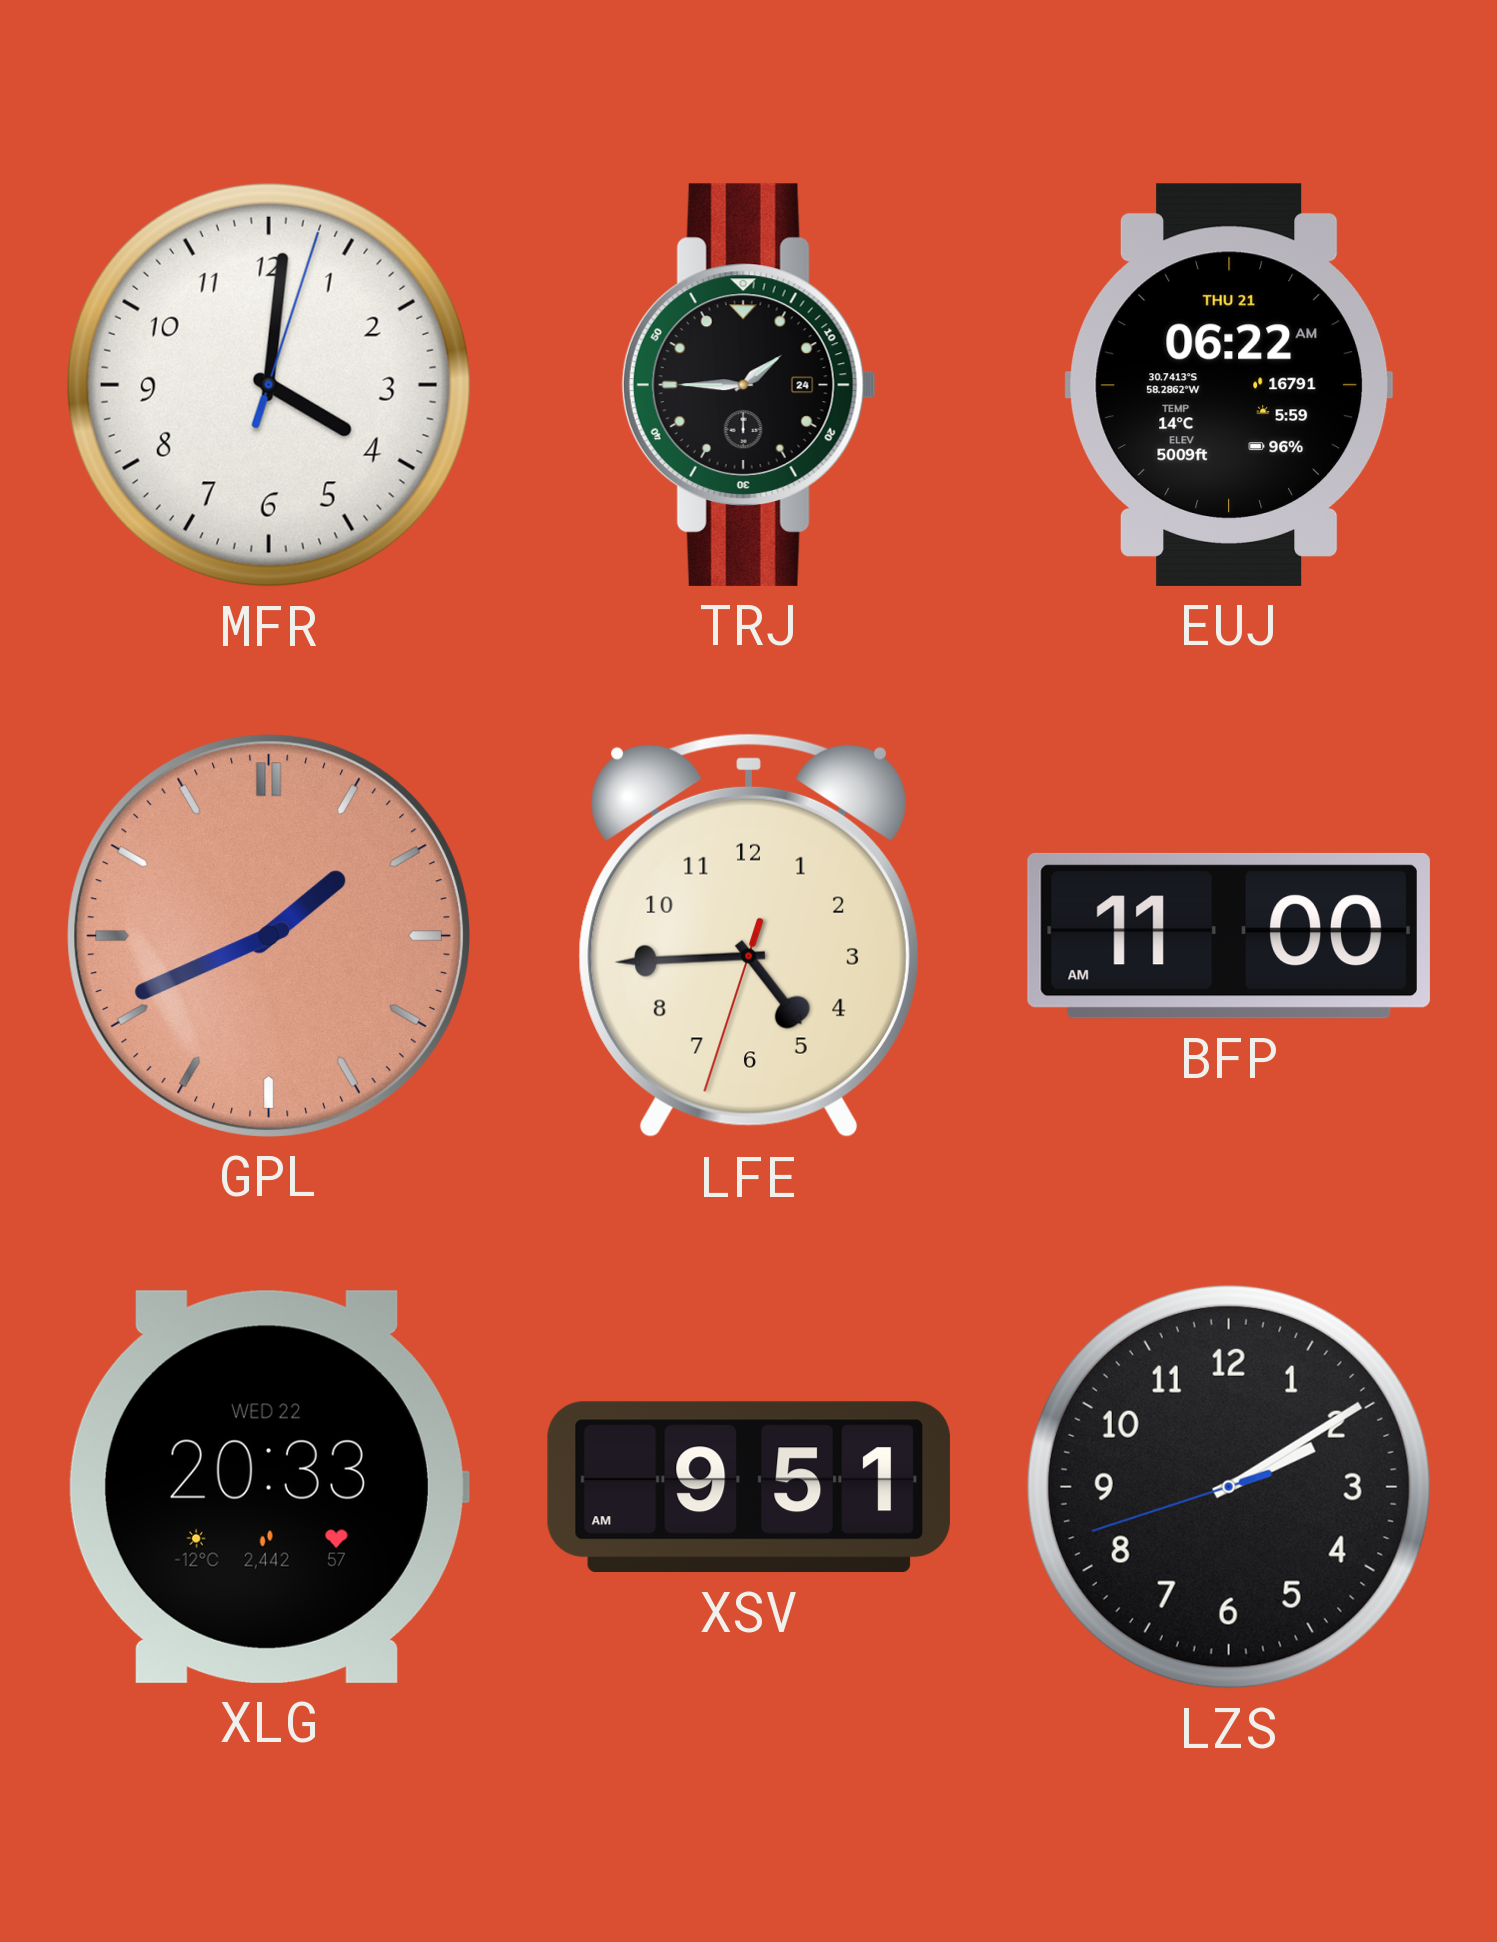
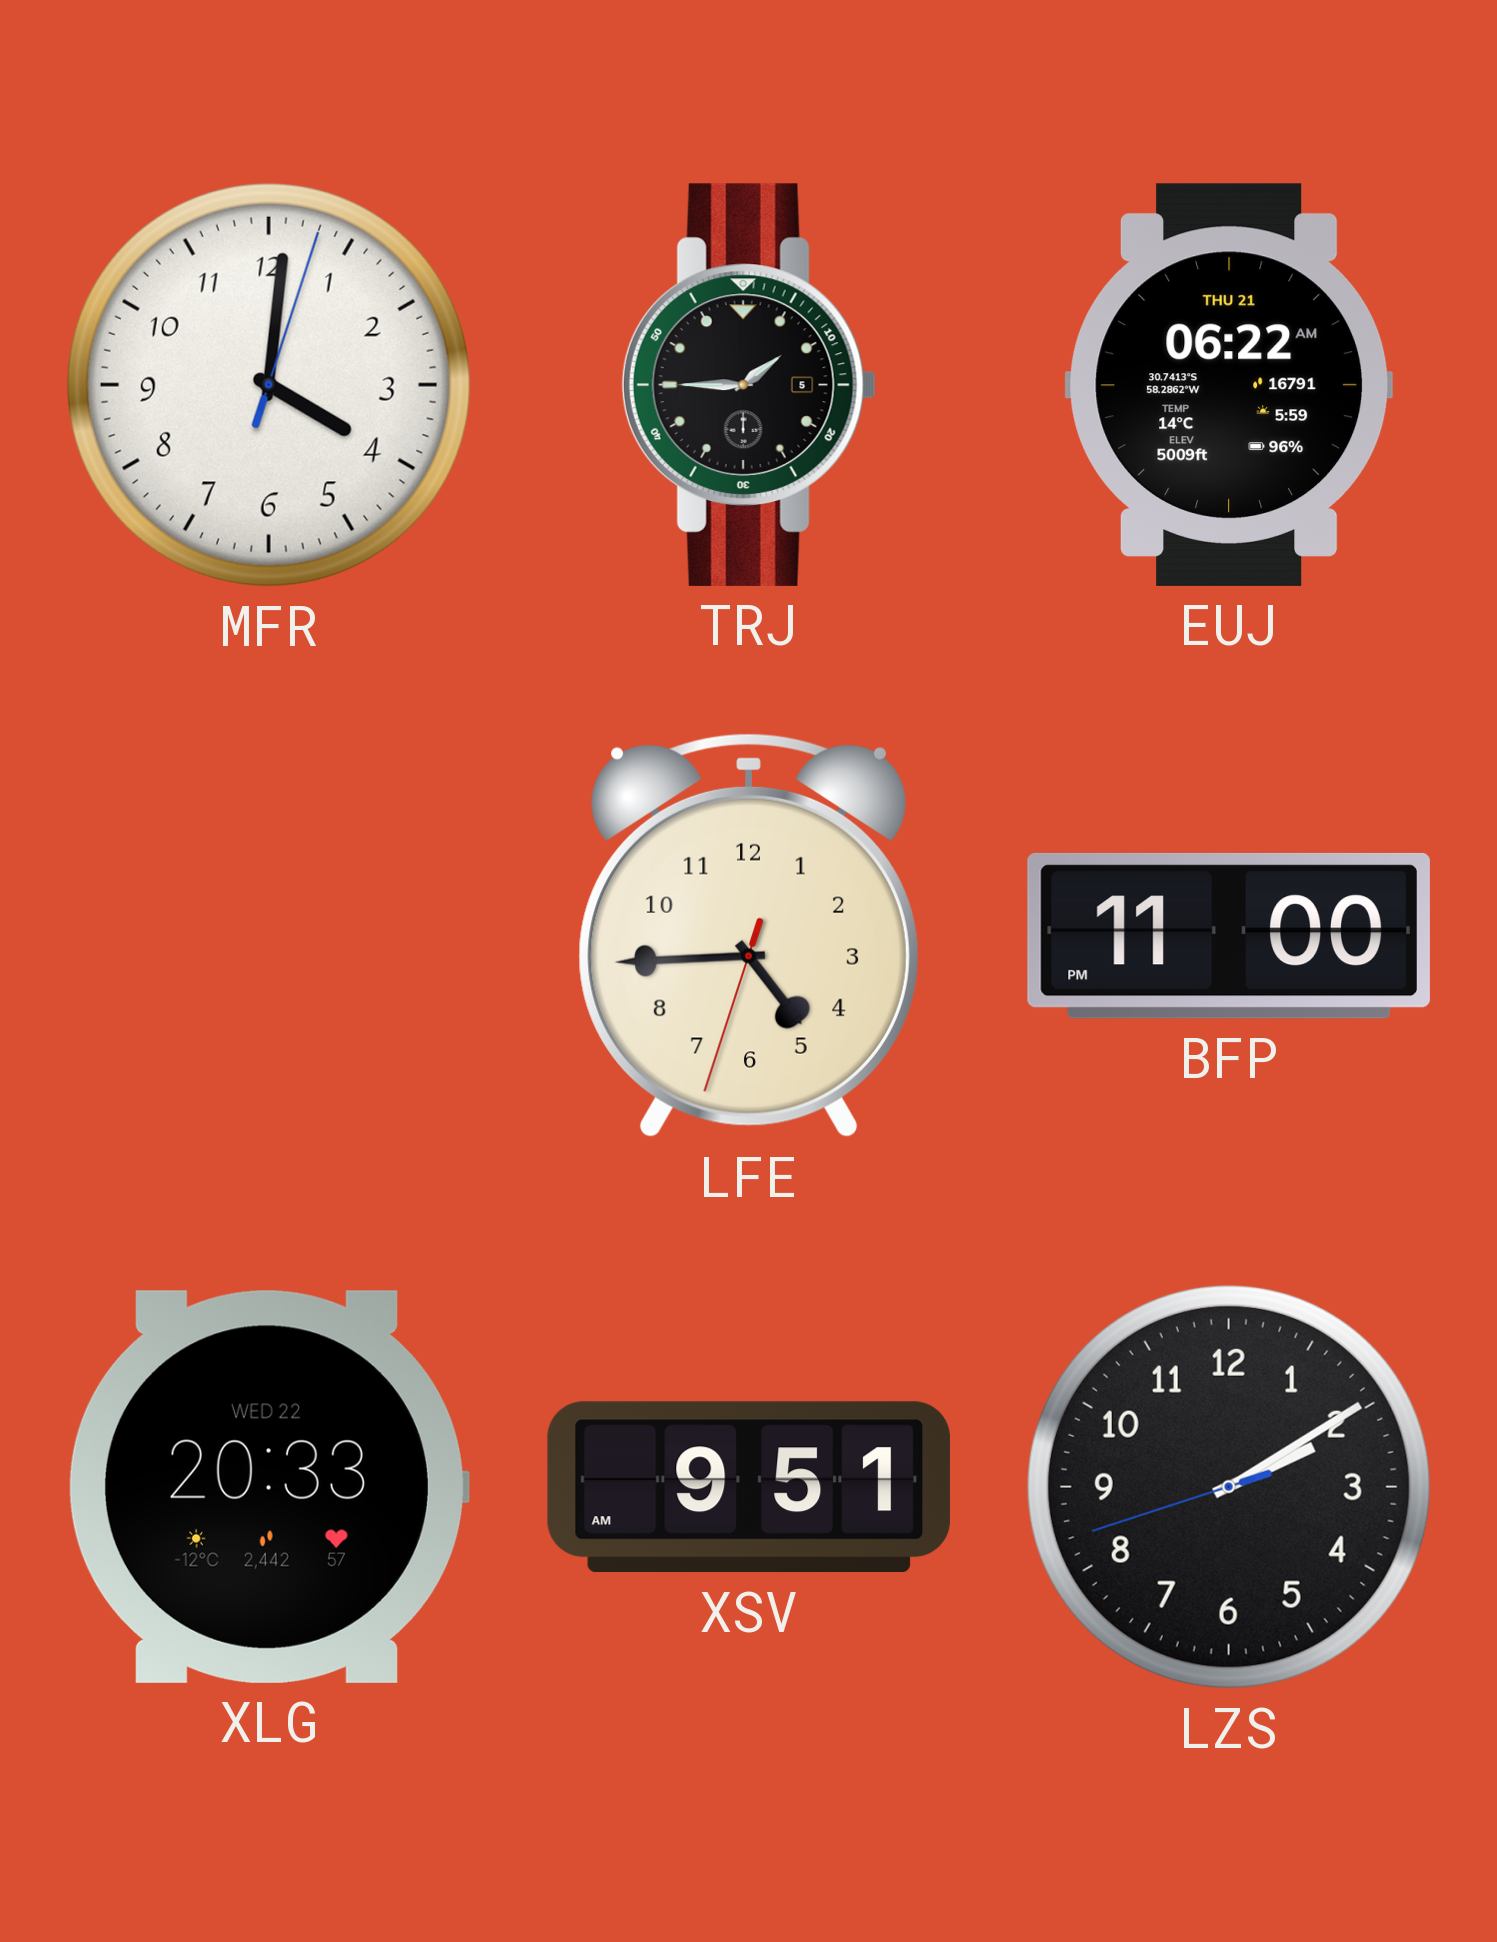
TRJ date: 24 -> 5
GPL: 1:41 -> none
BFP: 11:00 AM -> 11:00 PM
